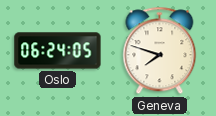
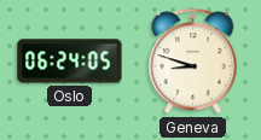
Geneva: 7:48 -> 8:48
